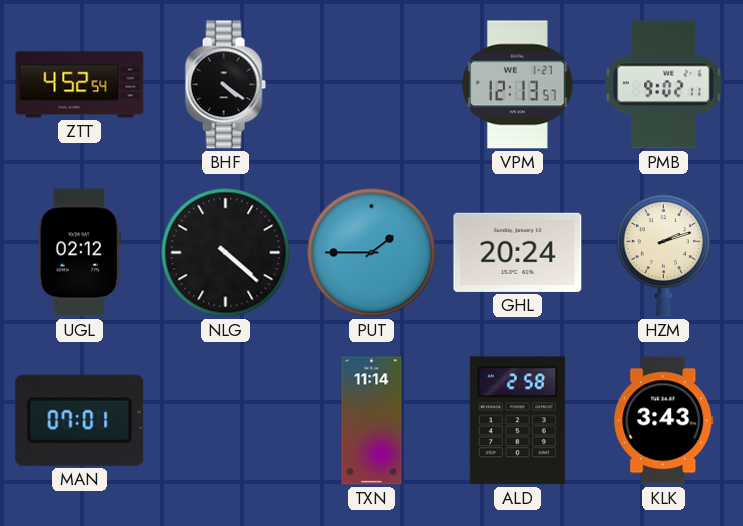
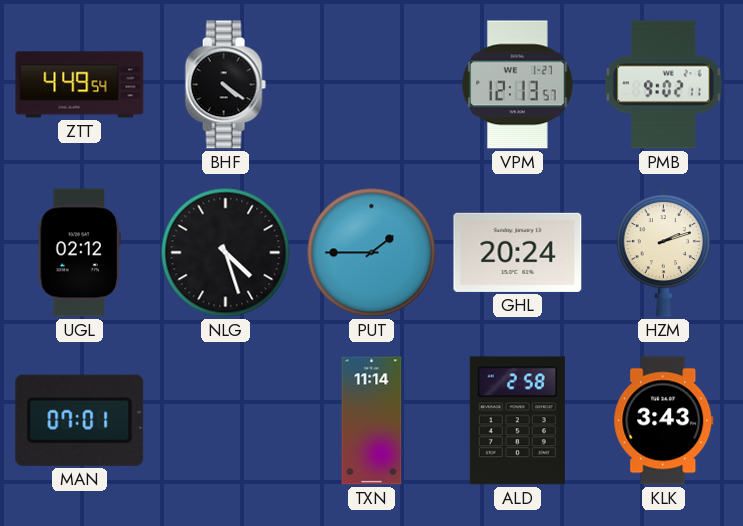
ZTT: 4:52 -> 4:49
NLG: 4:22 -> 4:27
